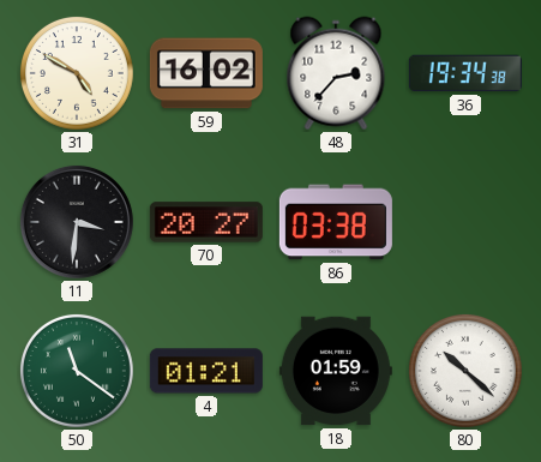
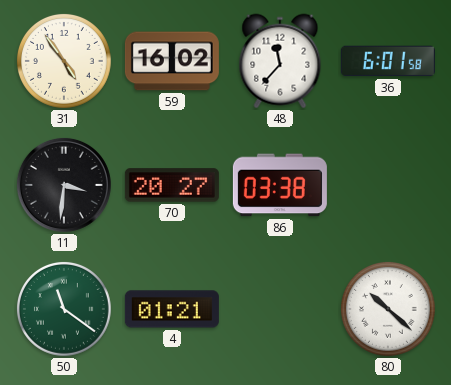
31: 4:50 -> 4:54
48: 2:37 -> 11:37
36: 19:34 -> 6:01
18: 01:59 -> none
